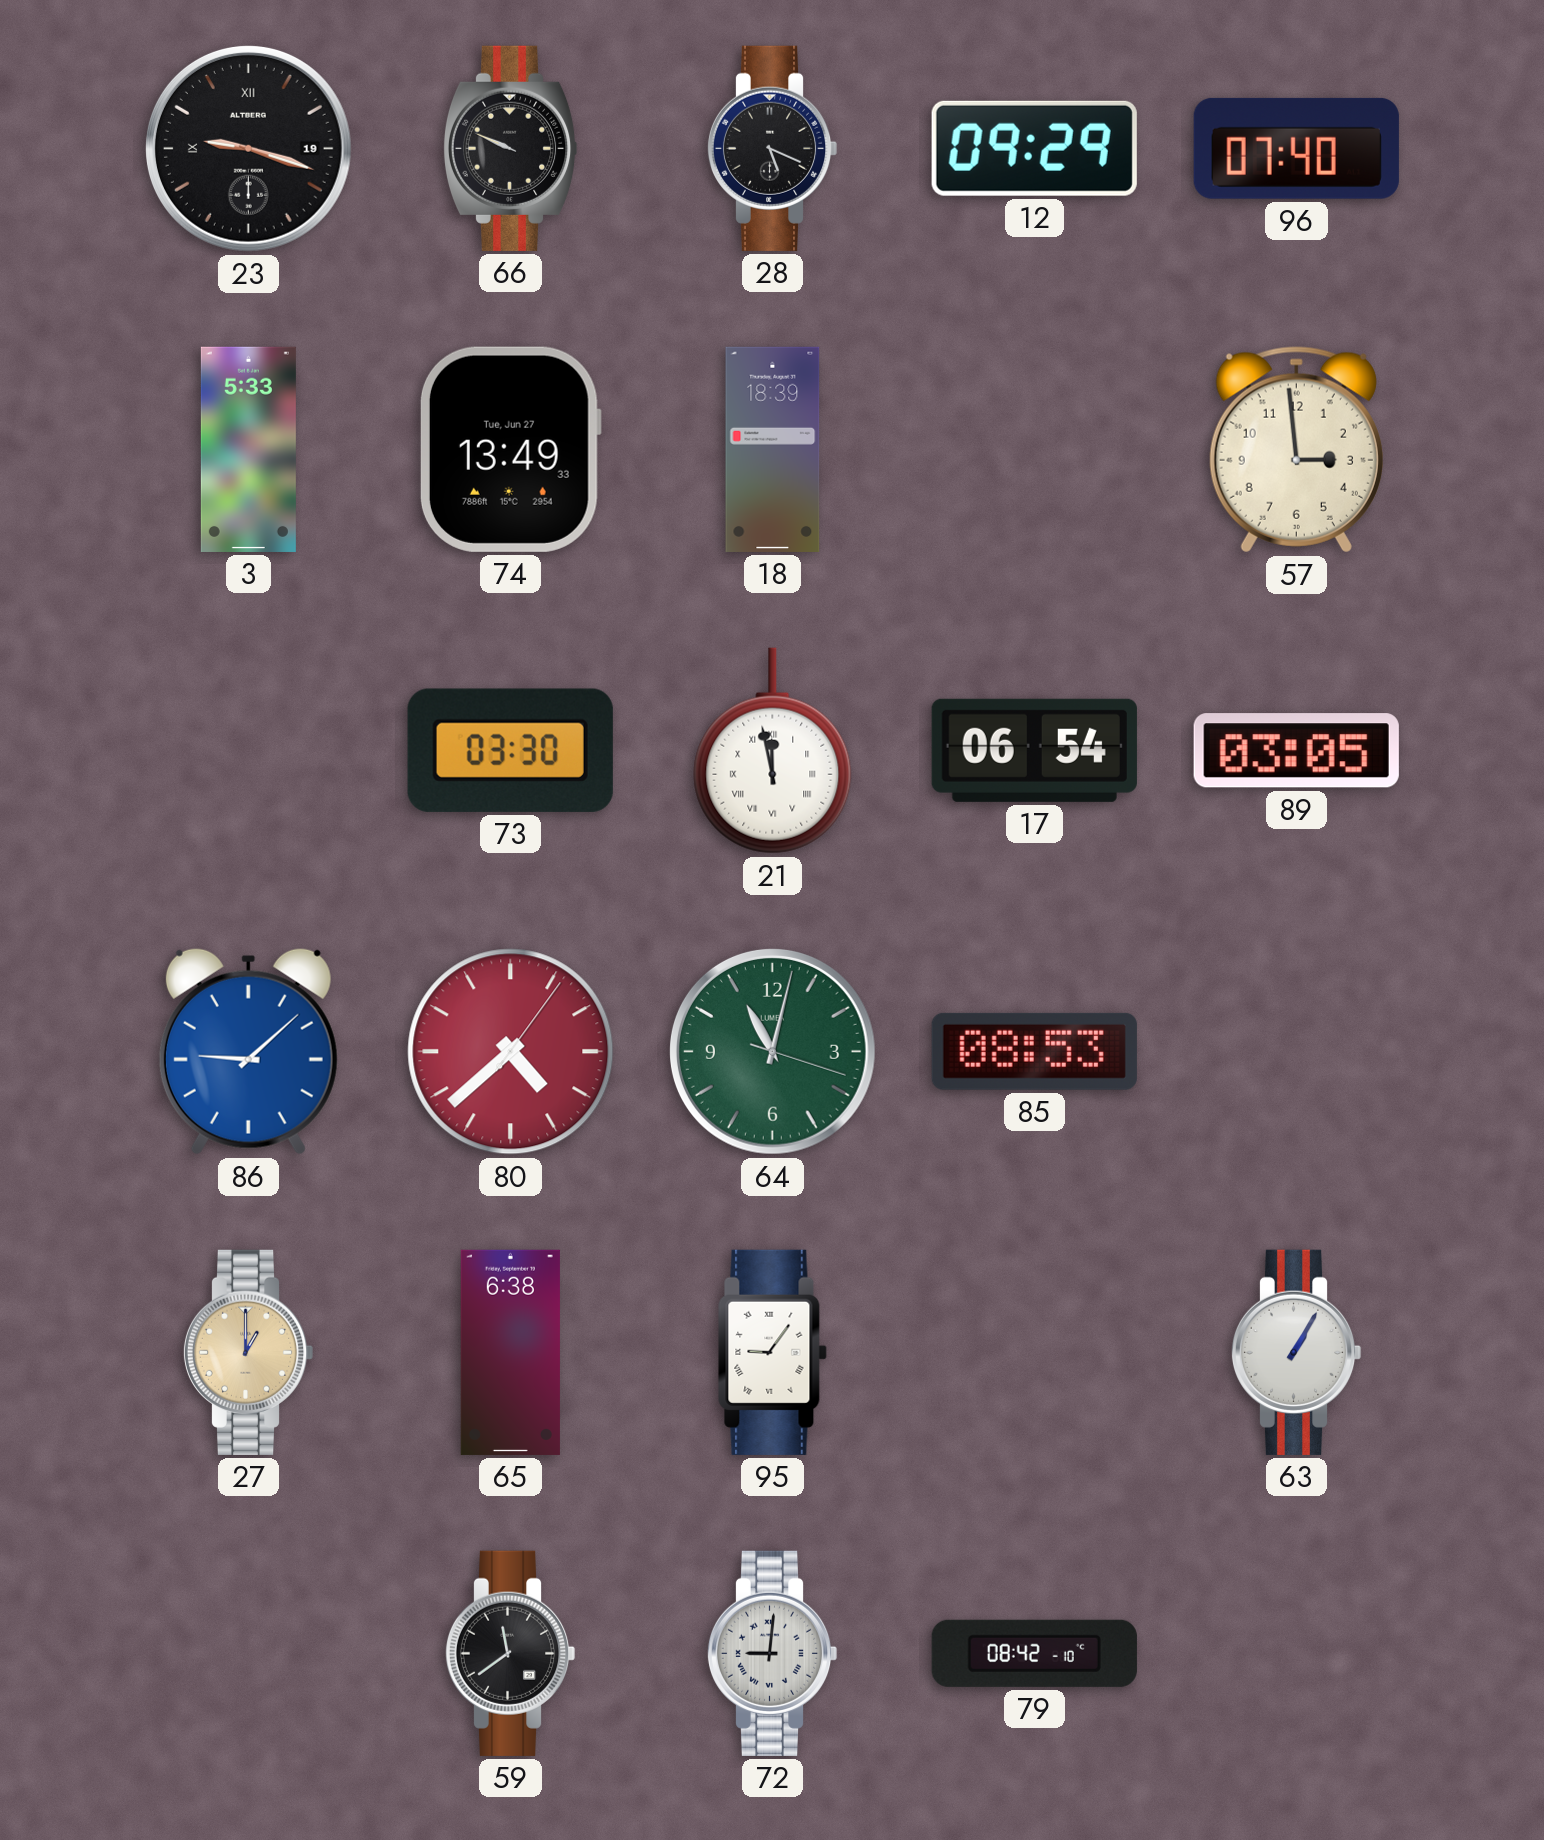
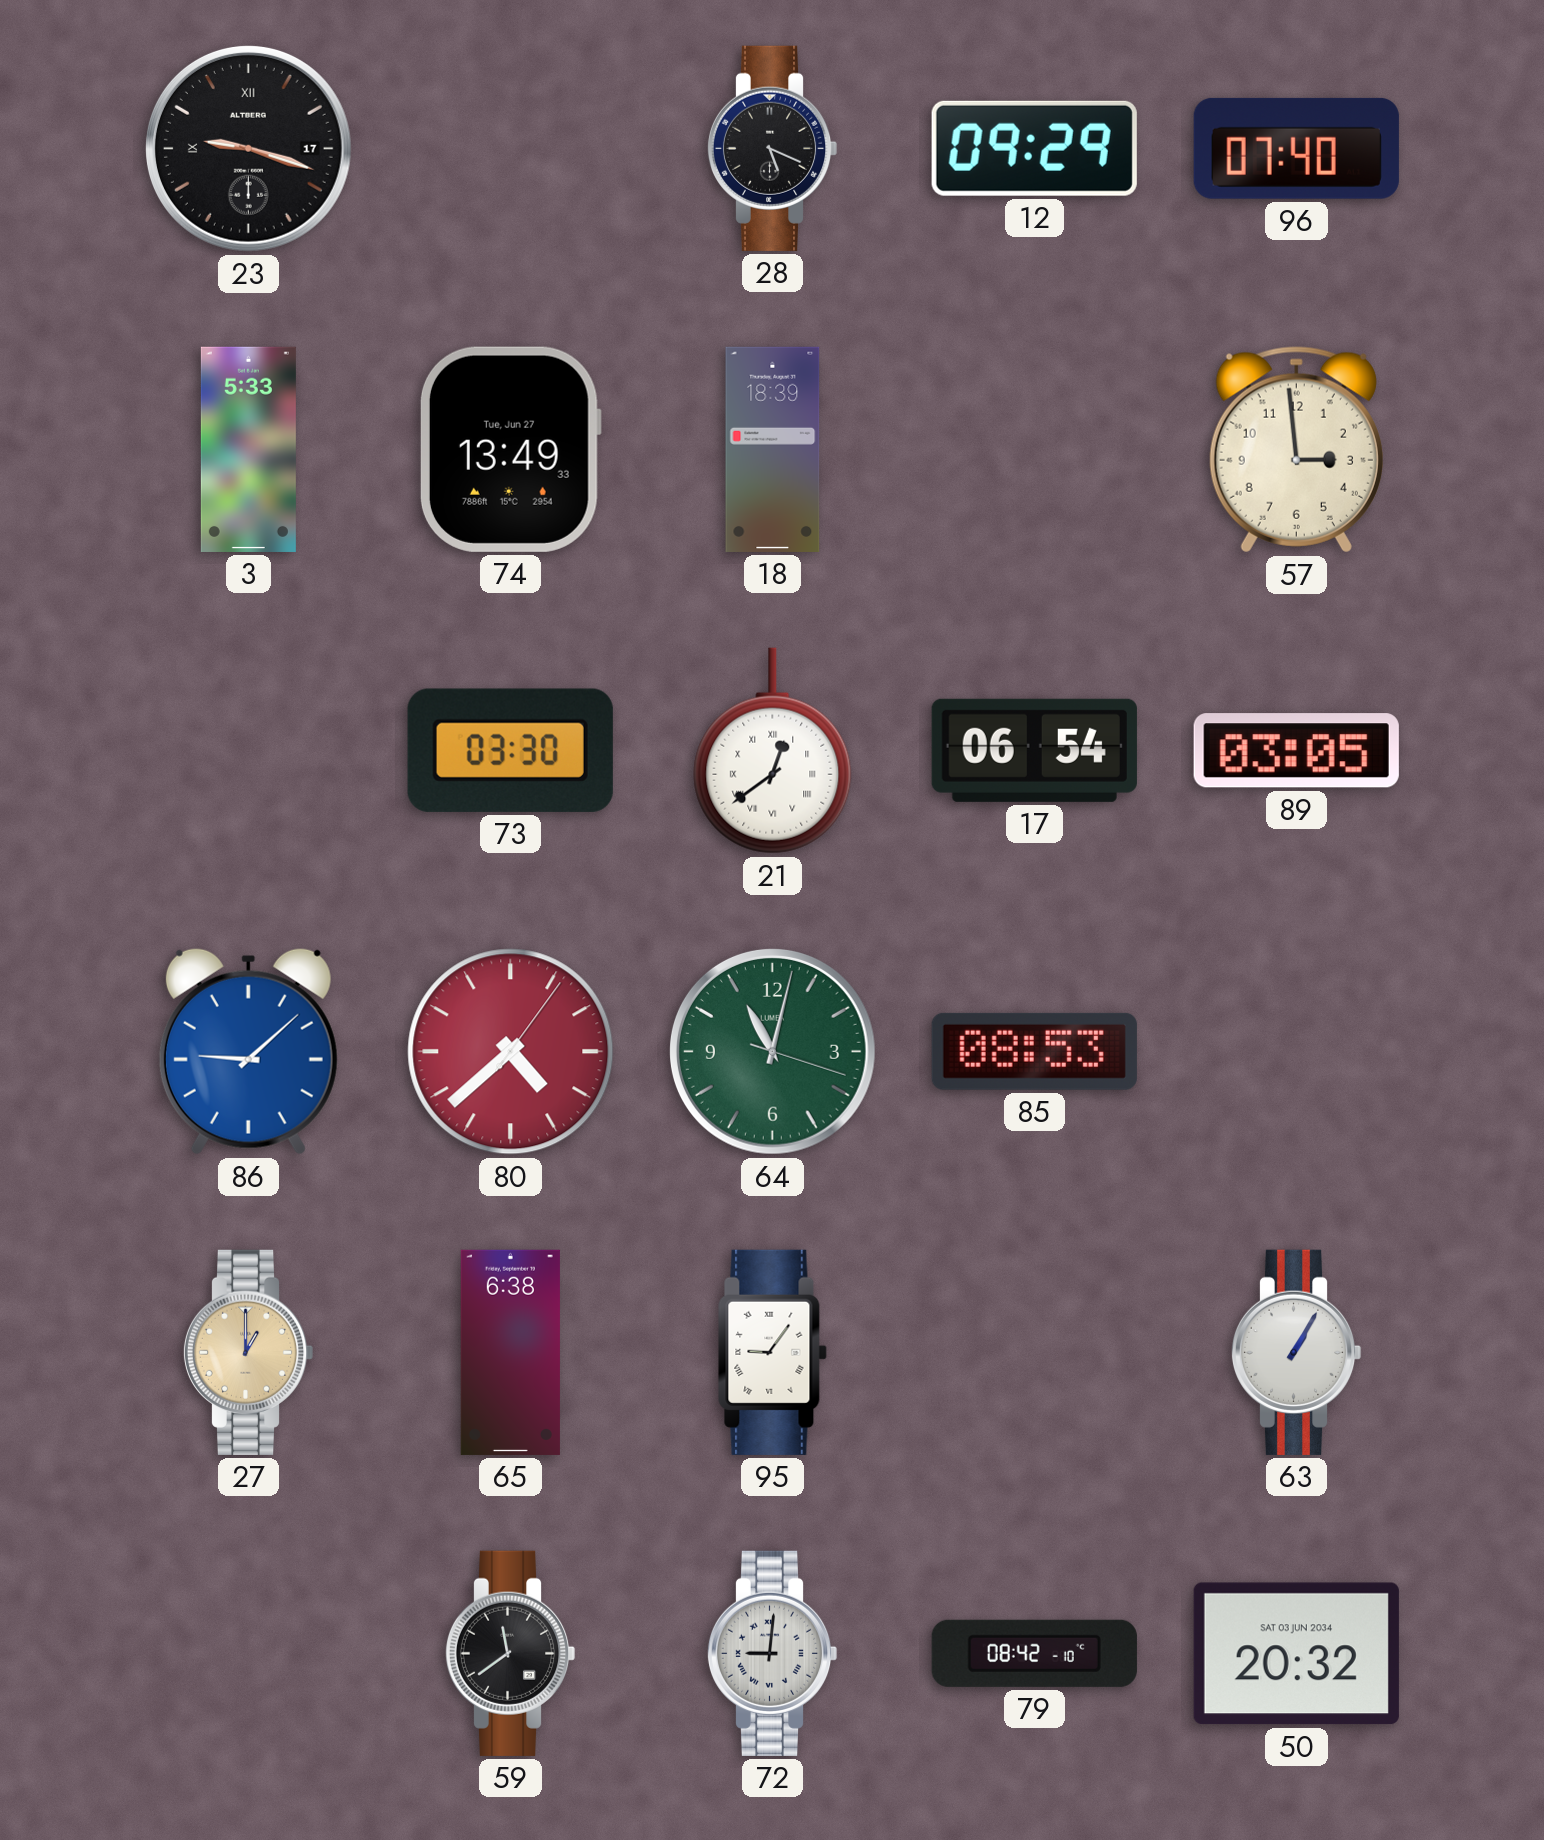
23 date: 19 -> 17
66: 9:49 -> none
21: 11:58 -> 12:39
50: none -> 20:32
